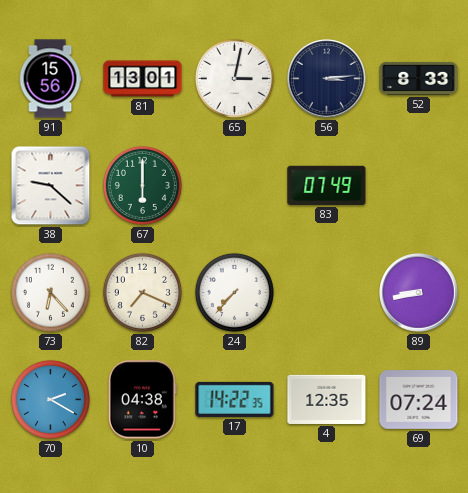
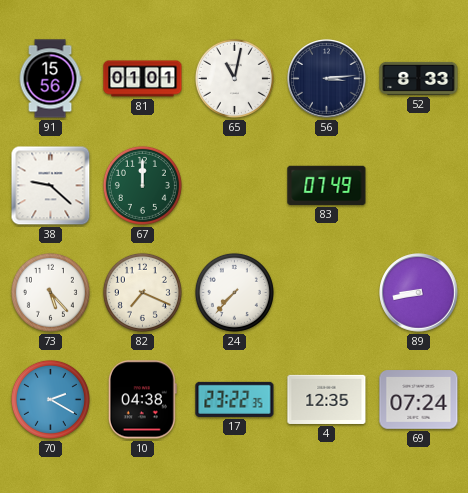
81: 13:01 -> 01:01
65: 3:02 -> 11:02
67: 6:00 -> 12:00
73: 6:23 -> 5:23
17: 14:22 -> 23:22
